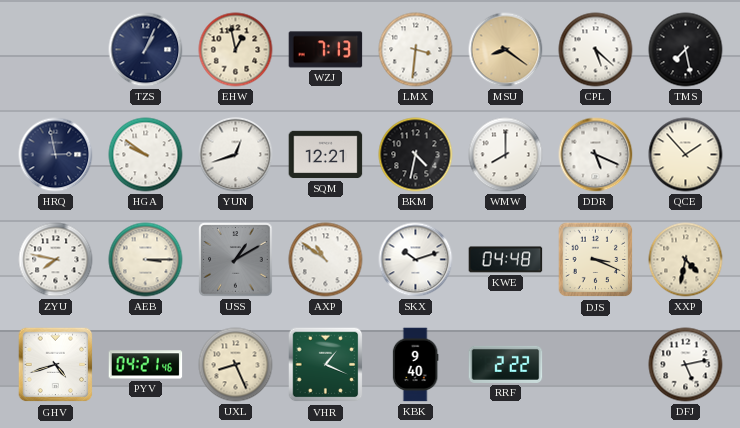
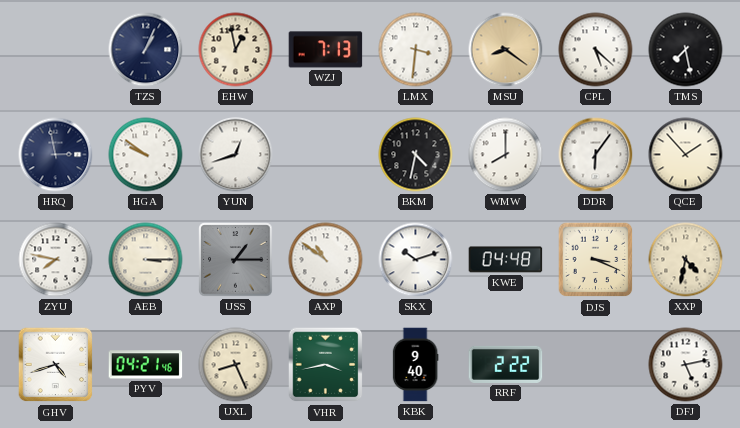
SQM: 12:21 -> none
DDR: 5:19 -> 6:06
USS: 1:10 -> 1:15
VHR: 1:19 -> 3:43
